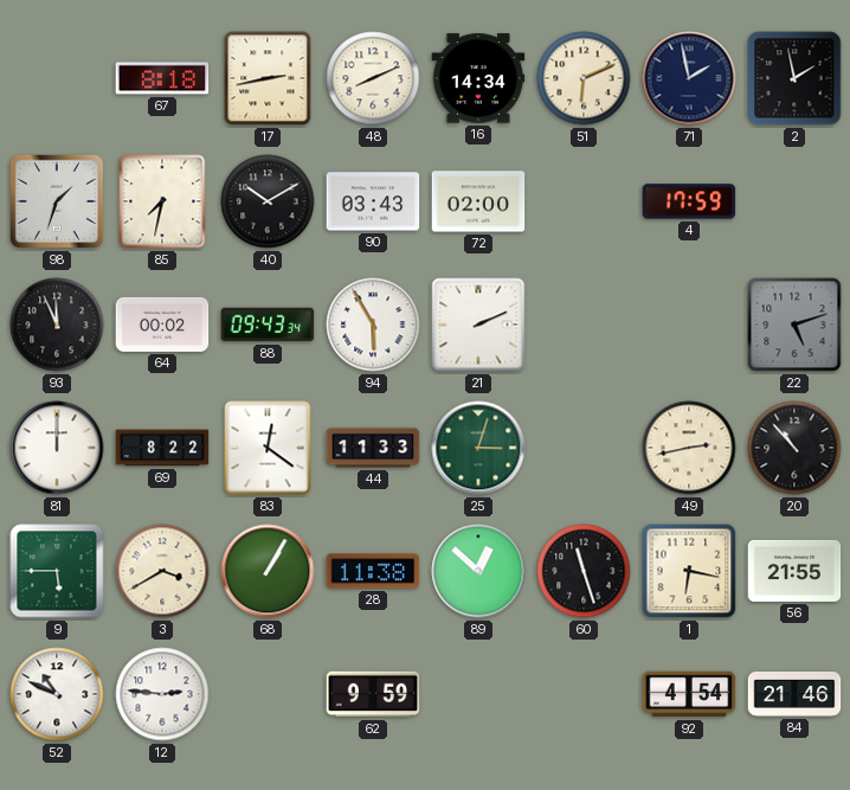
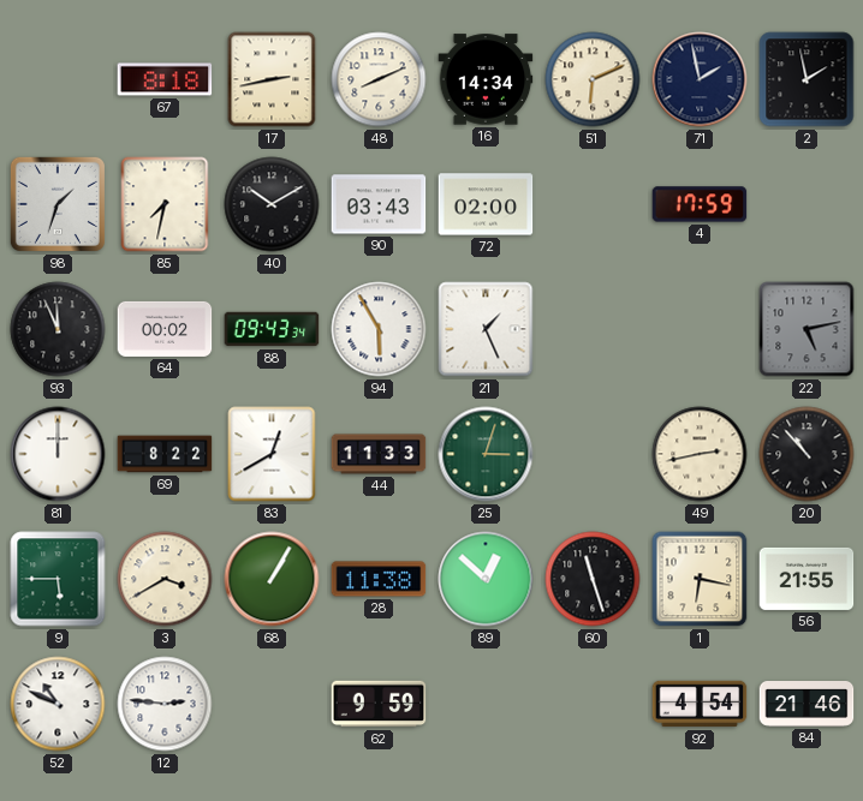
21: 2:11 -> 1:26
22: 5:12 -> 5:13
83: 12:21 -> 12:40
